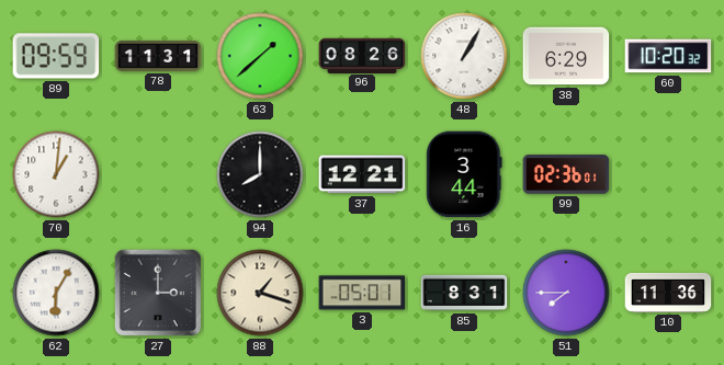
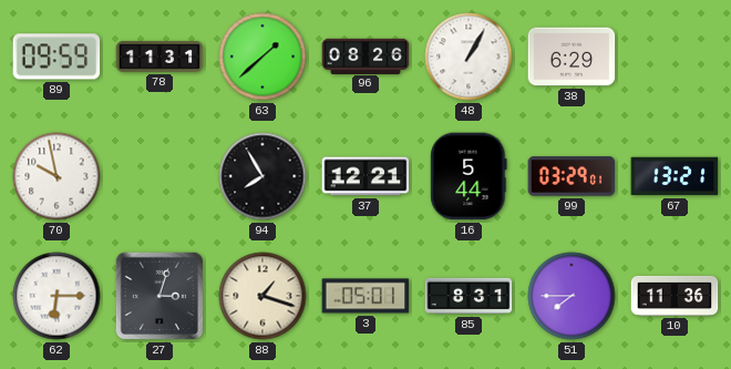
60: 10:20 -> none
70: 1:01 -> 9:58
94: 8:00 -> 7:55
16: 3:44 -> 5:44
99: 02:36 -> 03:29
67: none -> 13:21
62: 6:05 -> 6:15
27: 3:00 -> 3:03
